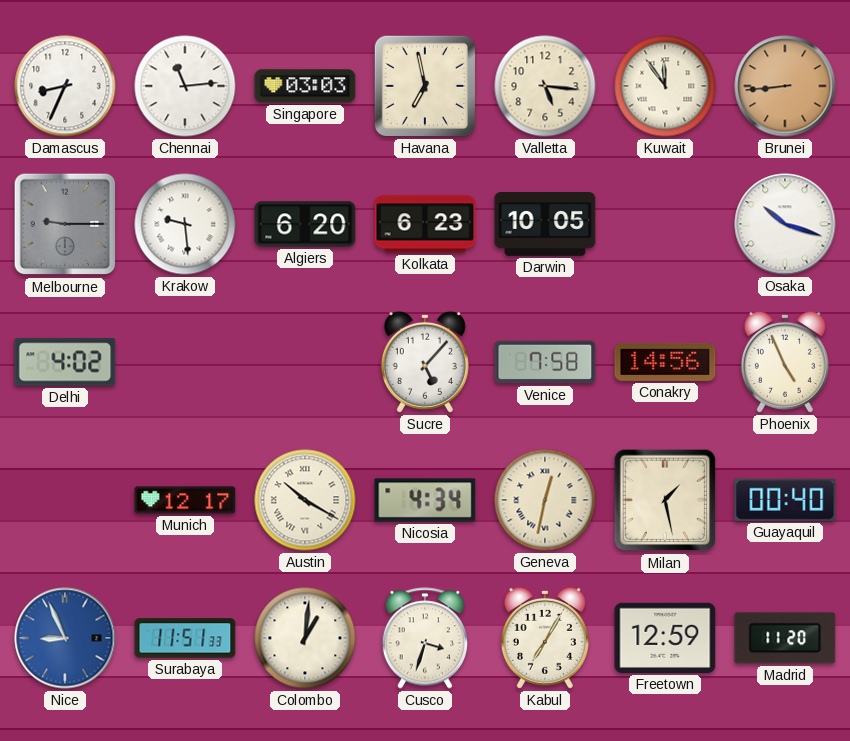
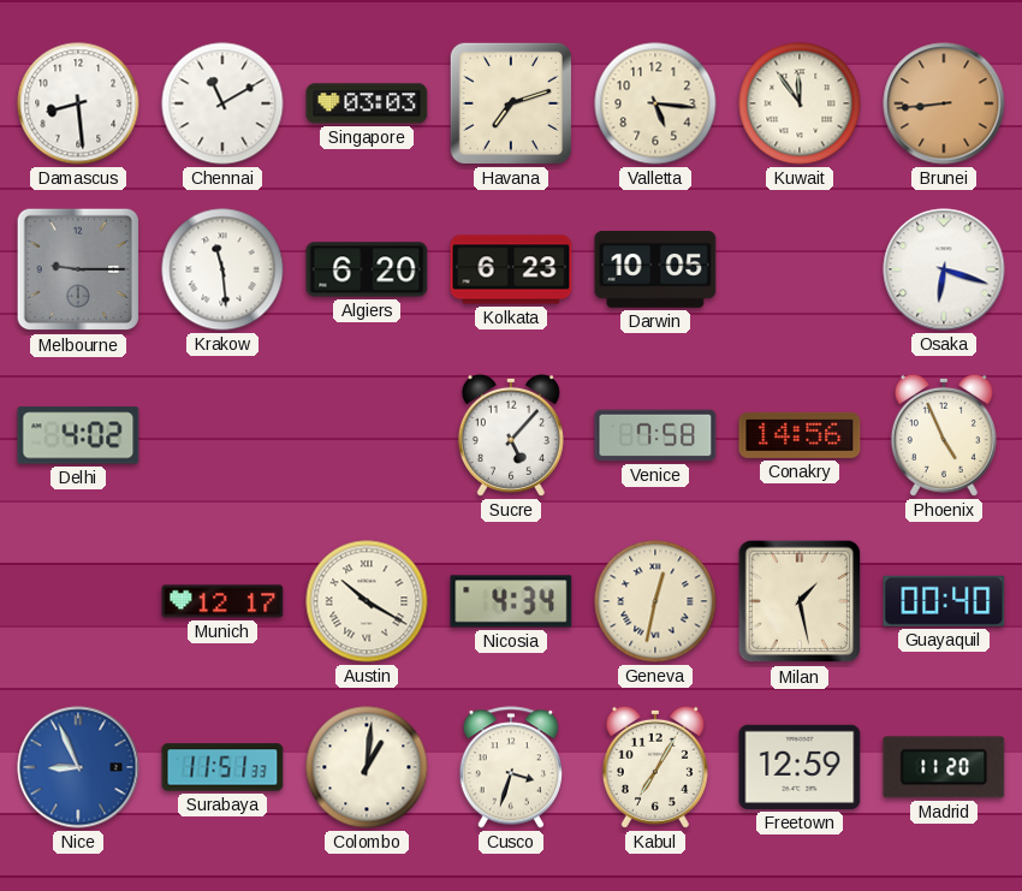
Damascus: 8:34 -> 8:29
Chennai: 11:14 -> 11:10
Havana: 6:58 -> 7:12
Krakow: 9:29 -> 11:29
Osaka: 10:18 -> 6:18
